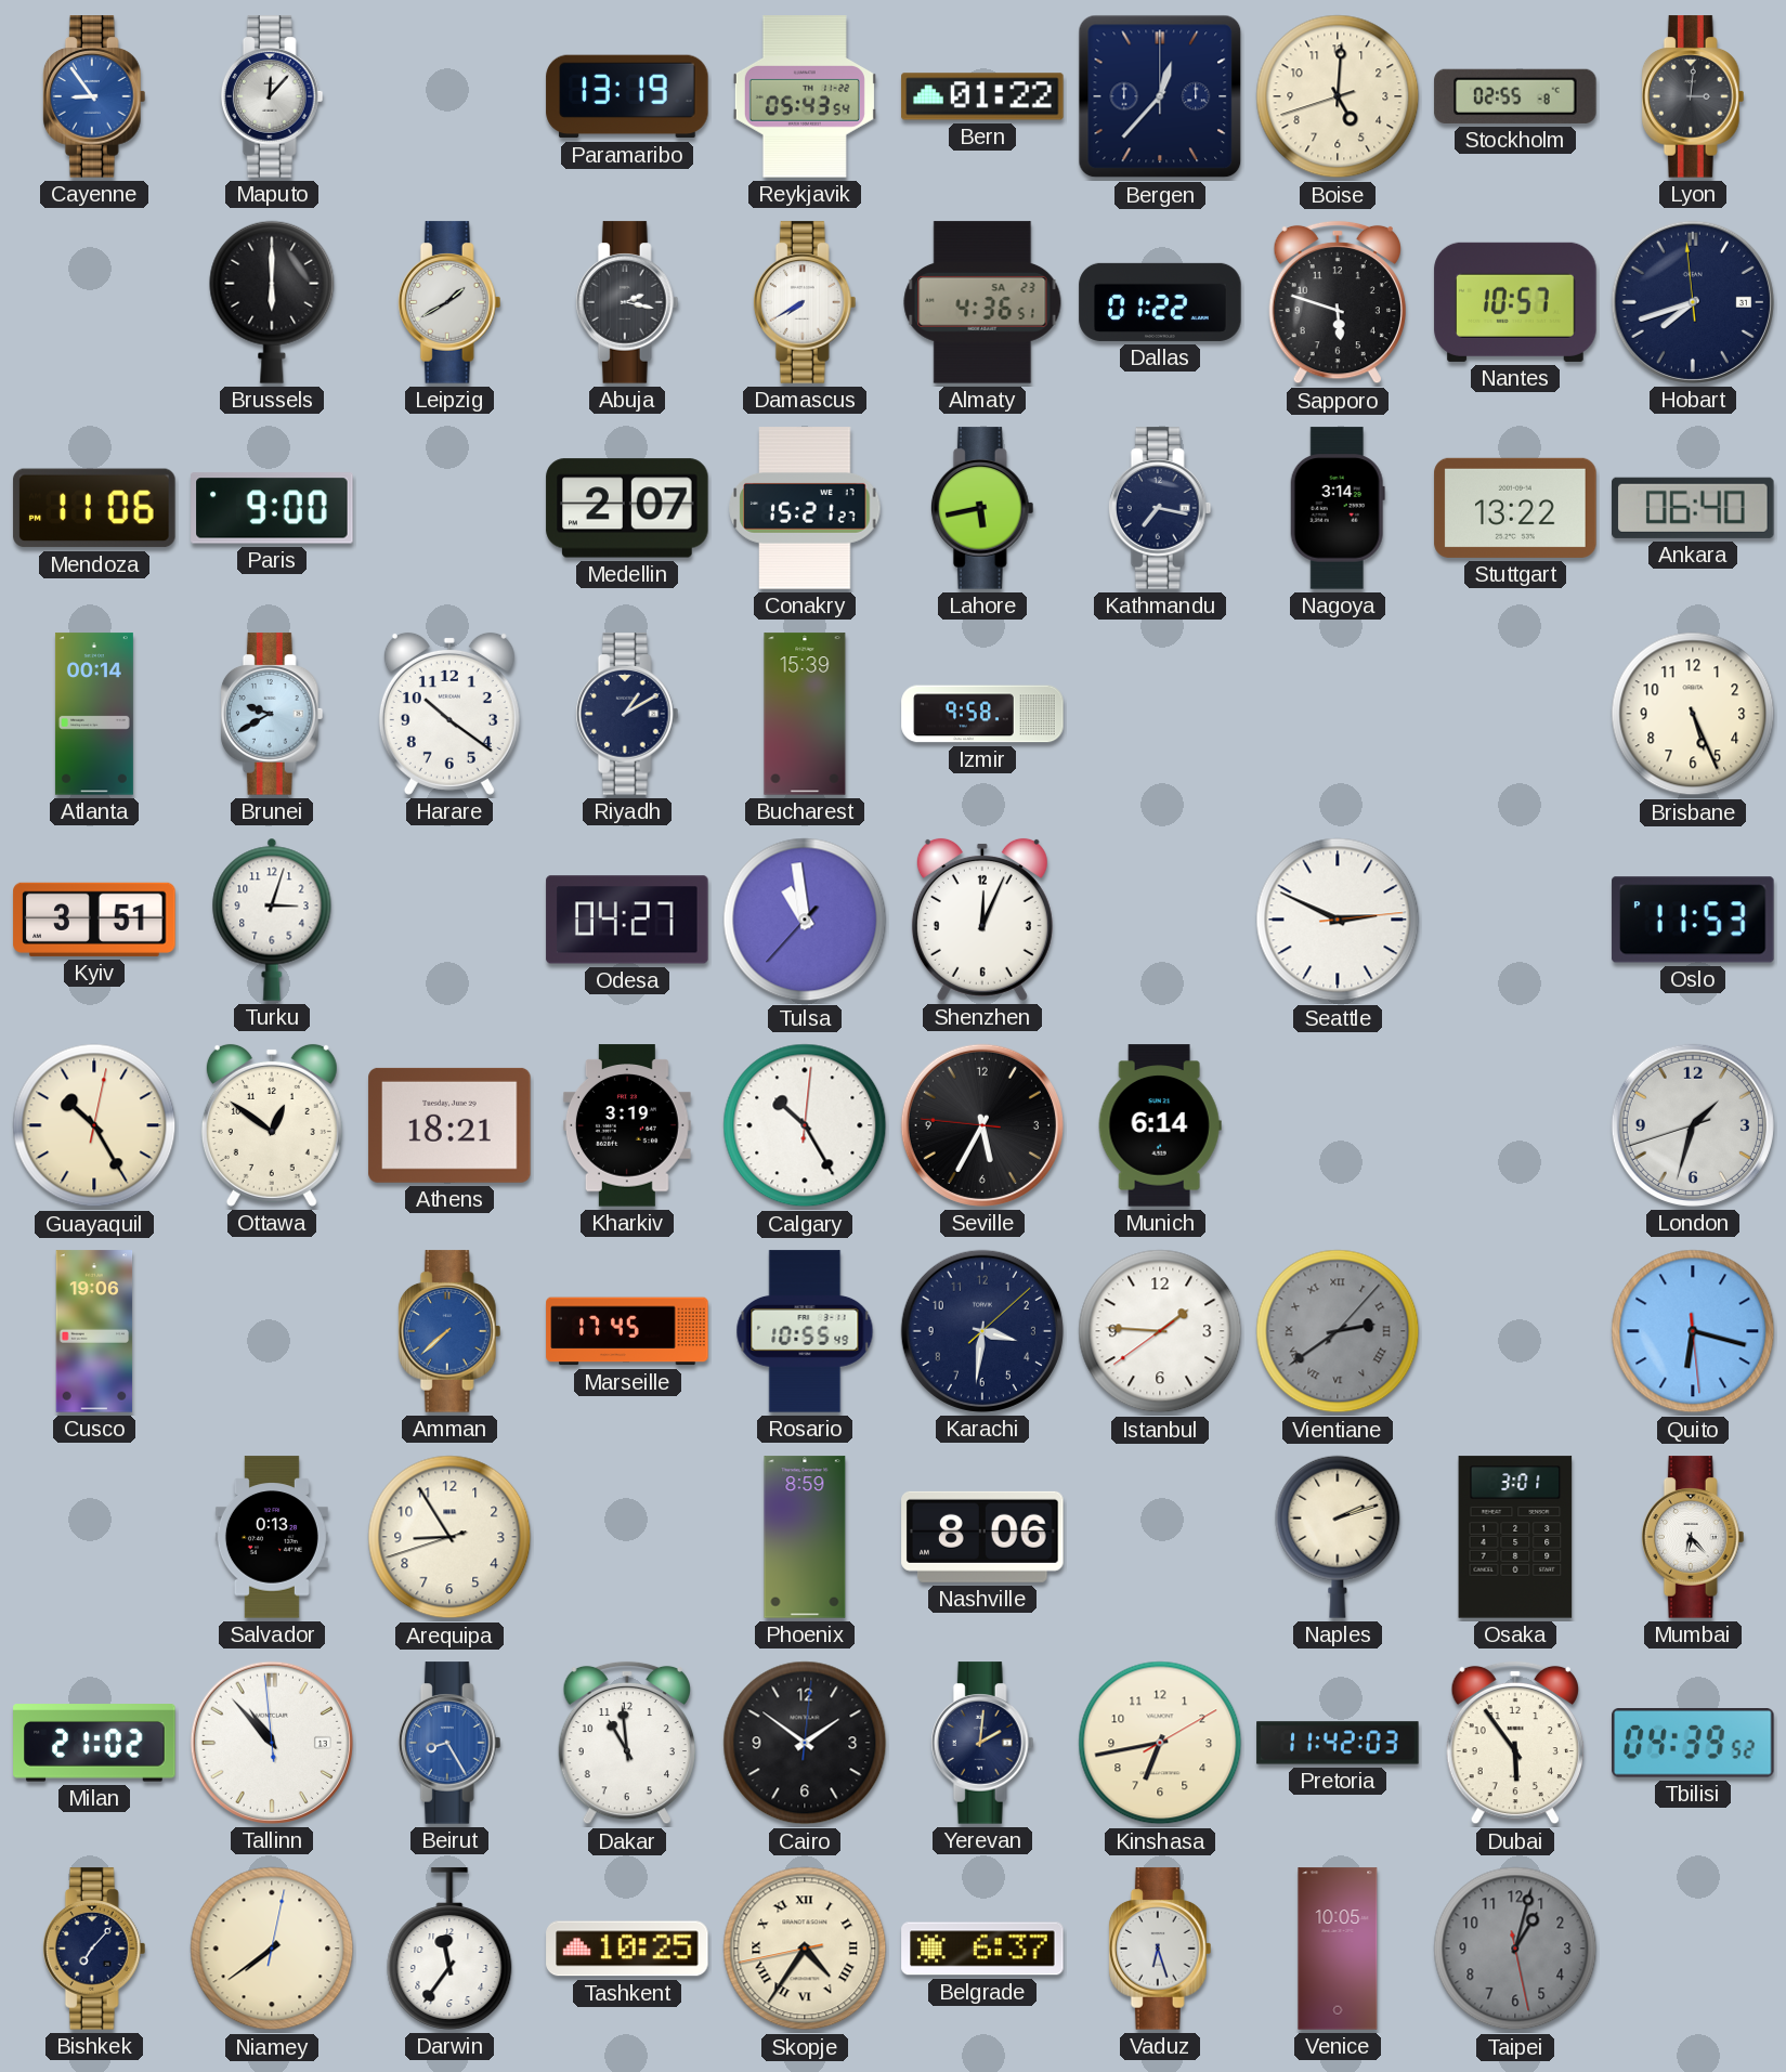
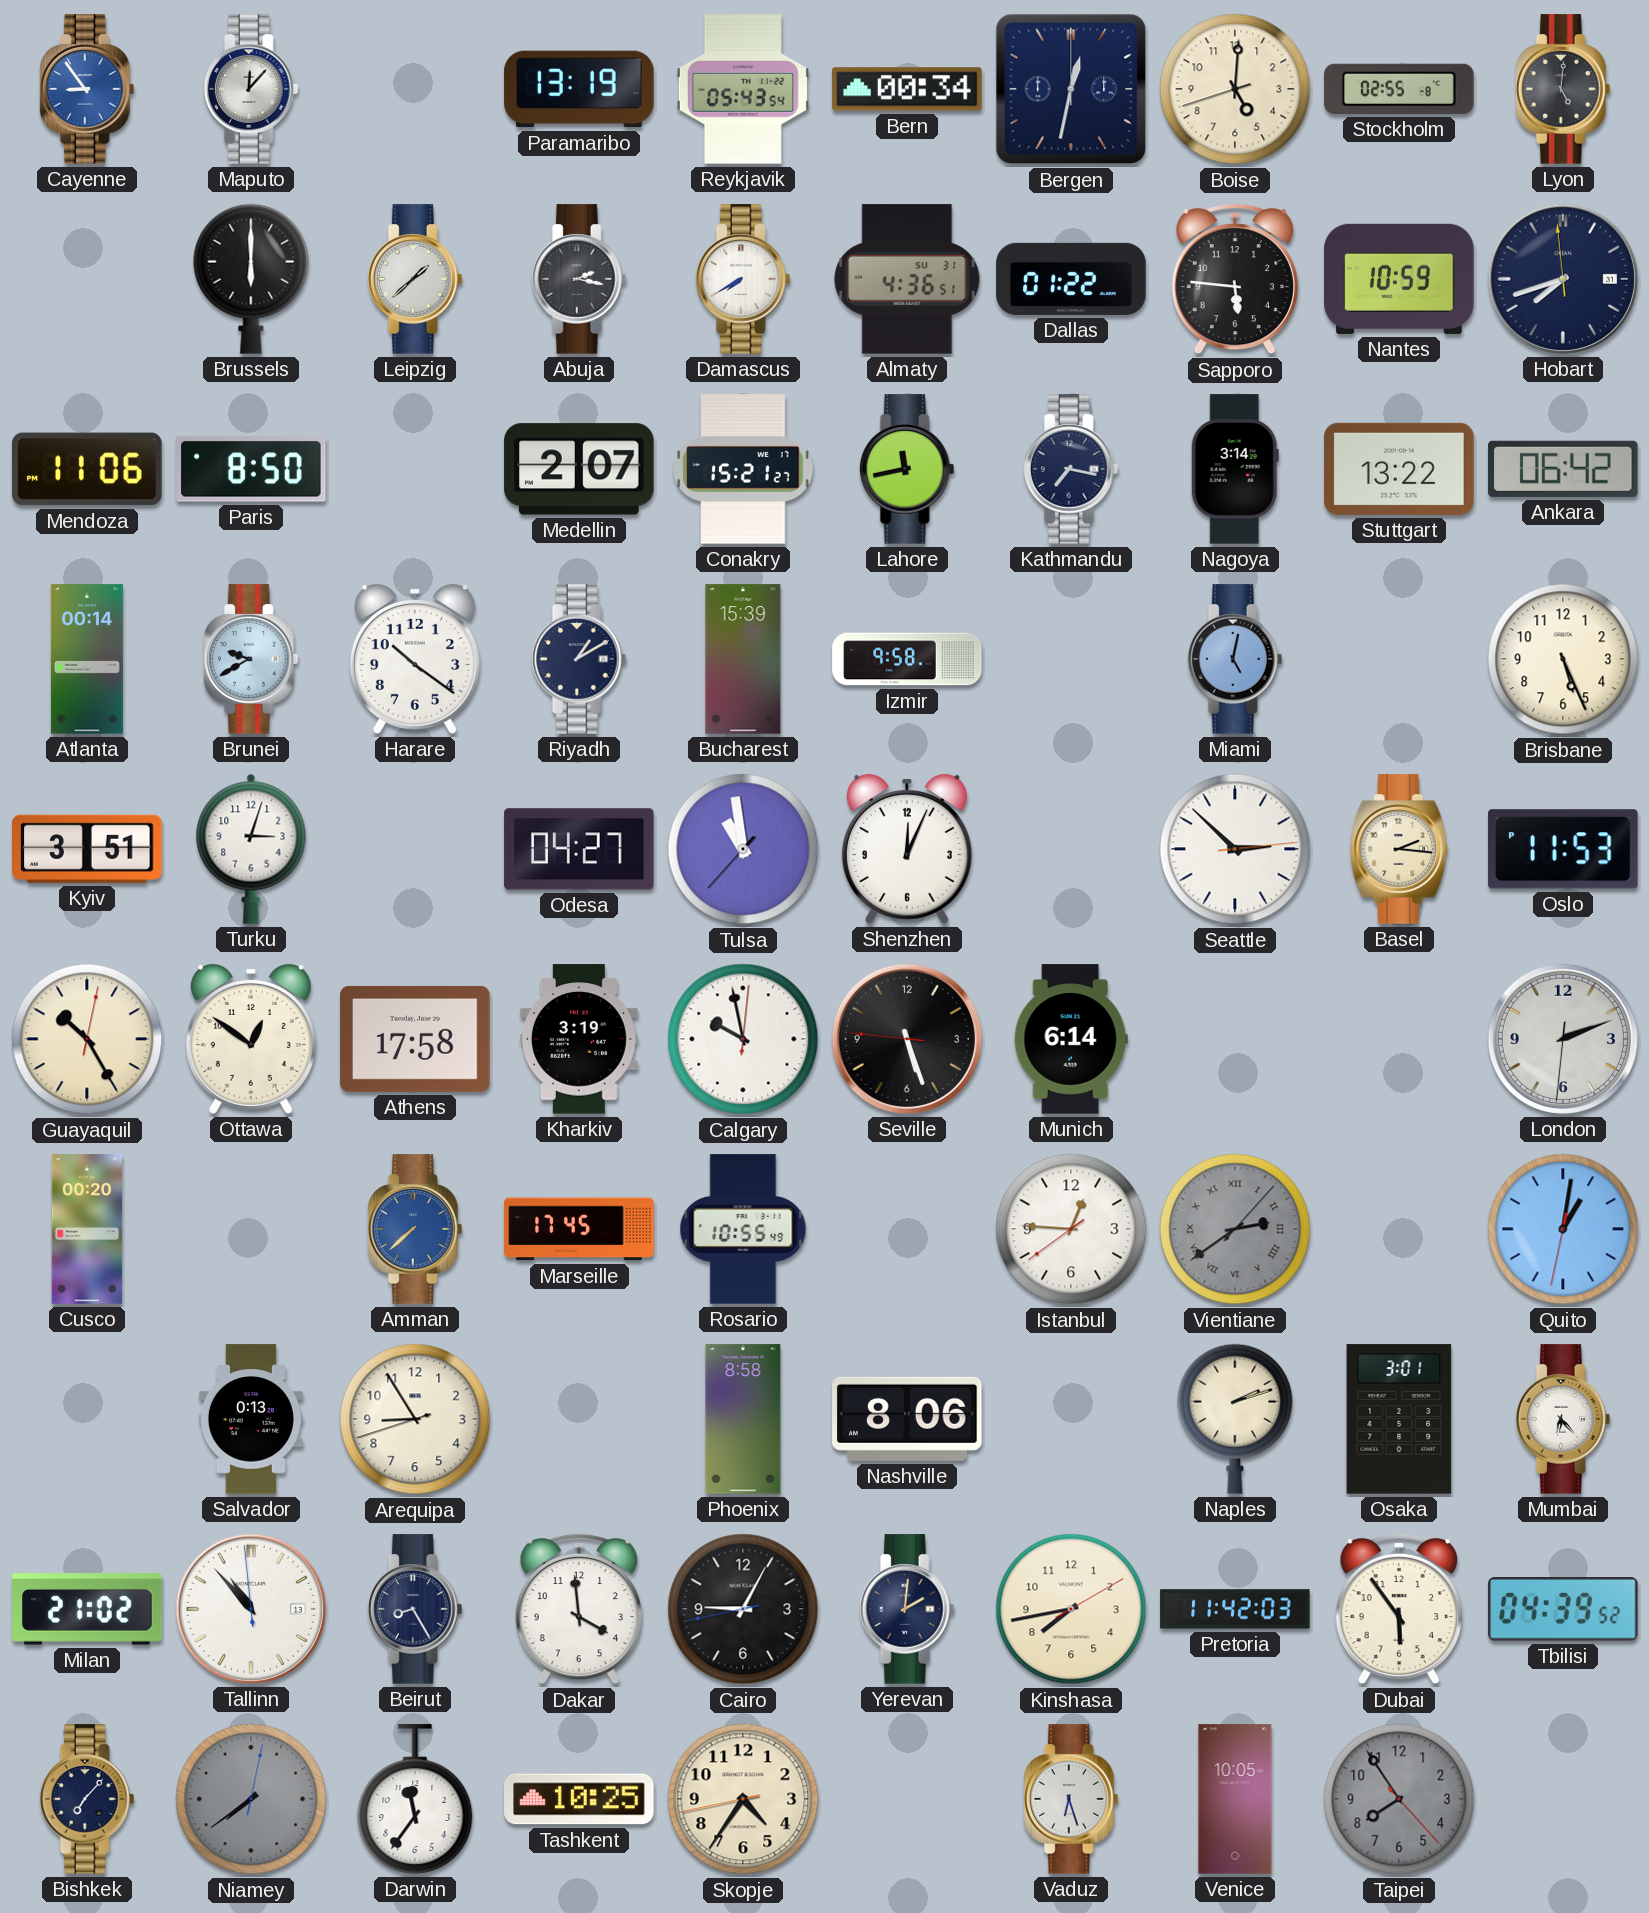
Bern: 01:22 -> 00:34
Bergen: 12:37 -> 12:32
Lyon: 3:01 -> 5:01
Leipzig: 1:40 -> 1:38
Almaty date: SA 23 -> SU 31
Sapporo: 5:48 -> 5:46
Nantes: 10:57 -> 10:59
Paris: 9:00 -> 8:50
Lahore: 5:43 -> 11:43
Ankara: 06:40 -> 06:42
Miami: none -> 5:02
Seattle: 2:49 -> 2:52
Basel: none -> 2:16
Athens: 18:21 -> 17:58
Calgary: 10:25 -> 9:58
Seville: 5:34 -> 5:26
London: 1:32 -> 2:11
Cusco: 19:06 -> 00:20
Karachi: 3:31 -> none
Istanbul: 1:45 -> 12:45
Quito: 6:17 -> 1:01
Phoenix: 8:59 -> 8:58
Beirut dial: blue -> navy
Dakar: 10:59 -> 3:59
Cairo: 1:51 -> 9:04
Kinshasa: 6:43 -> 7:43
Niamey dial: cream -> grey
Skopje numerals: Roman -> Arabic
Belgrade: 6:37 -> none
Taipei: 1:02 -> 7:54
